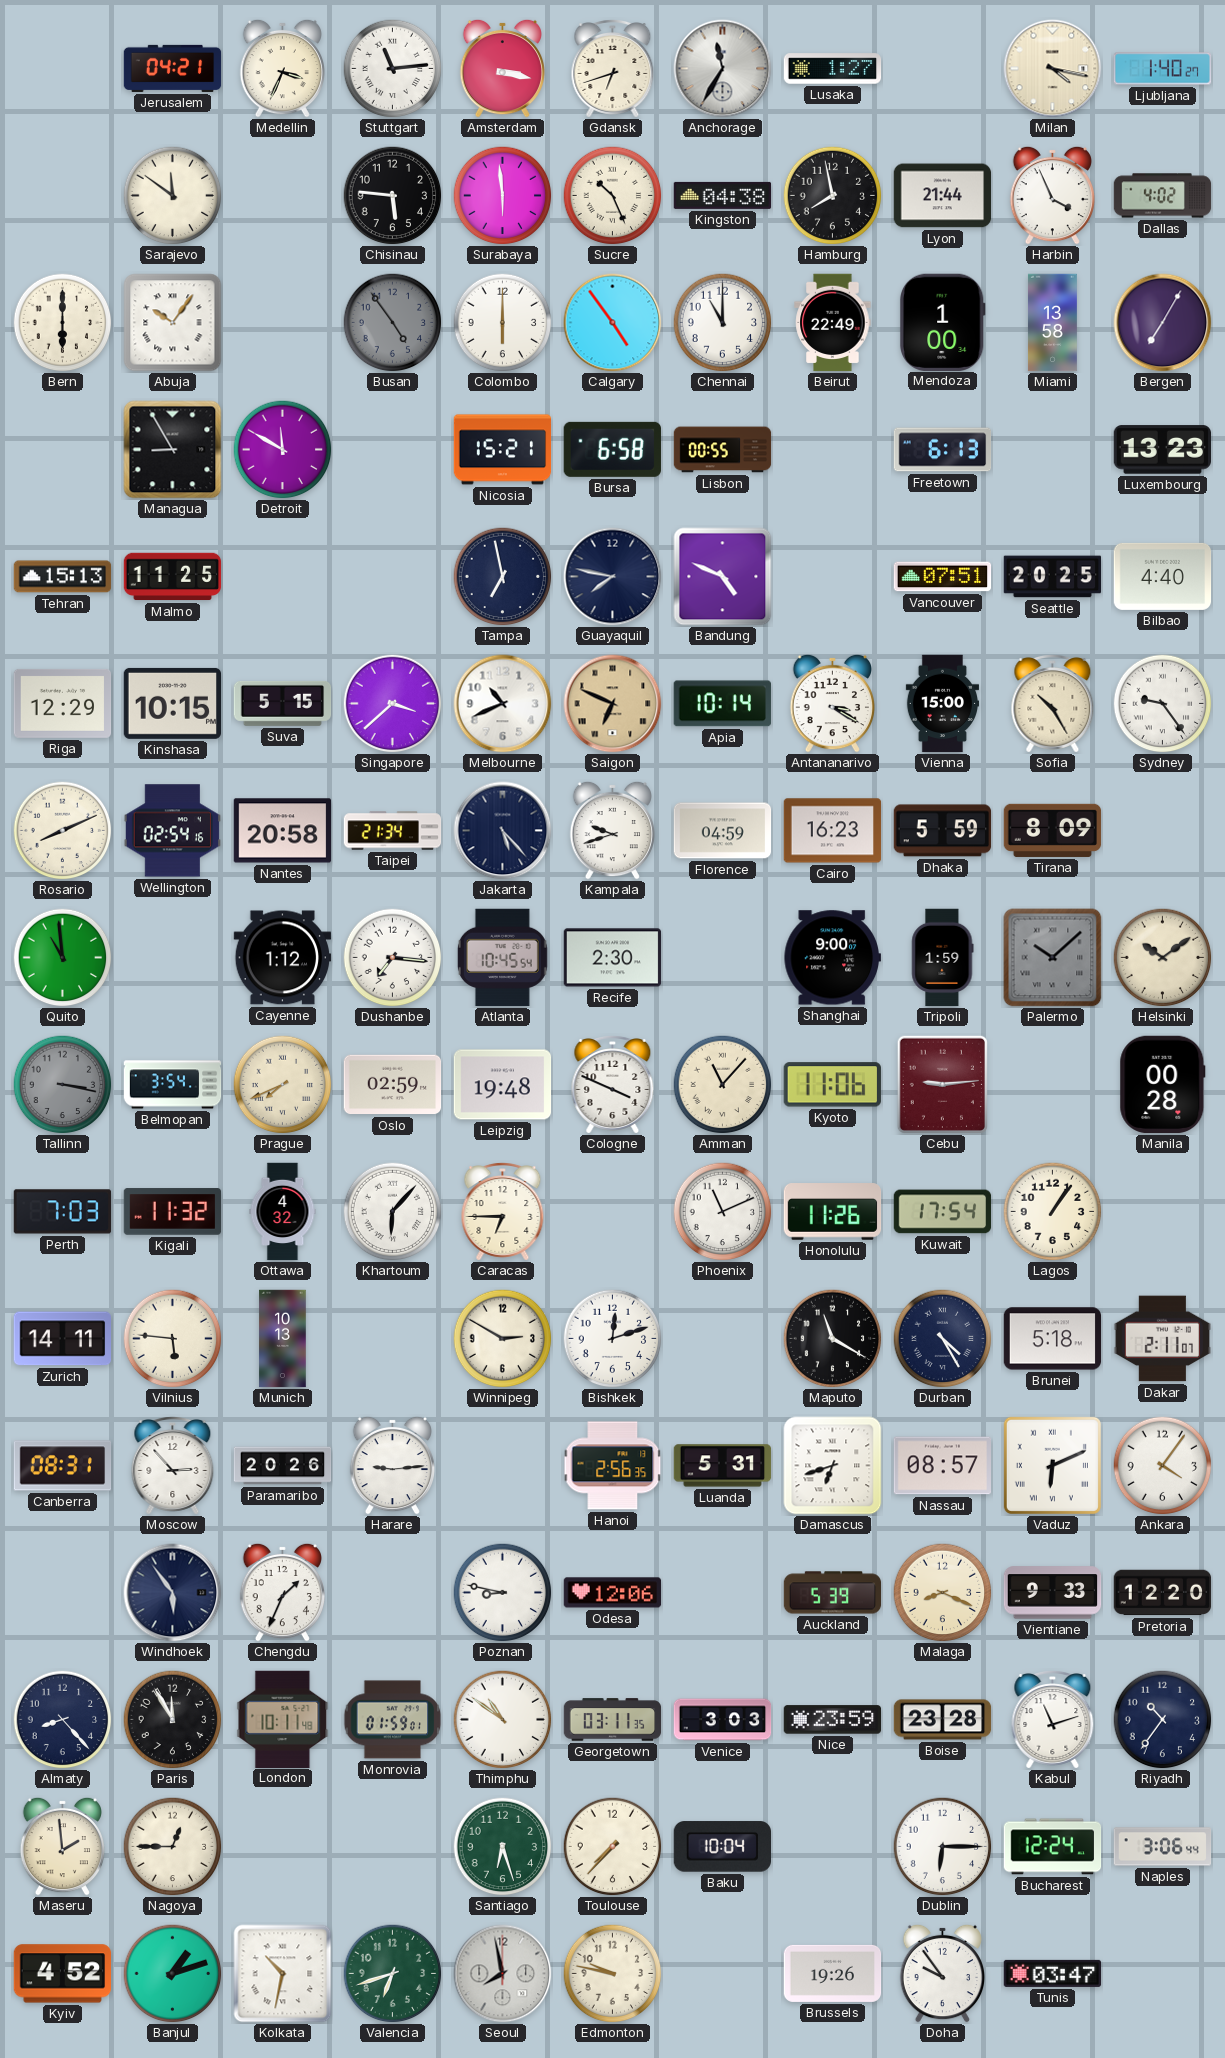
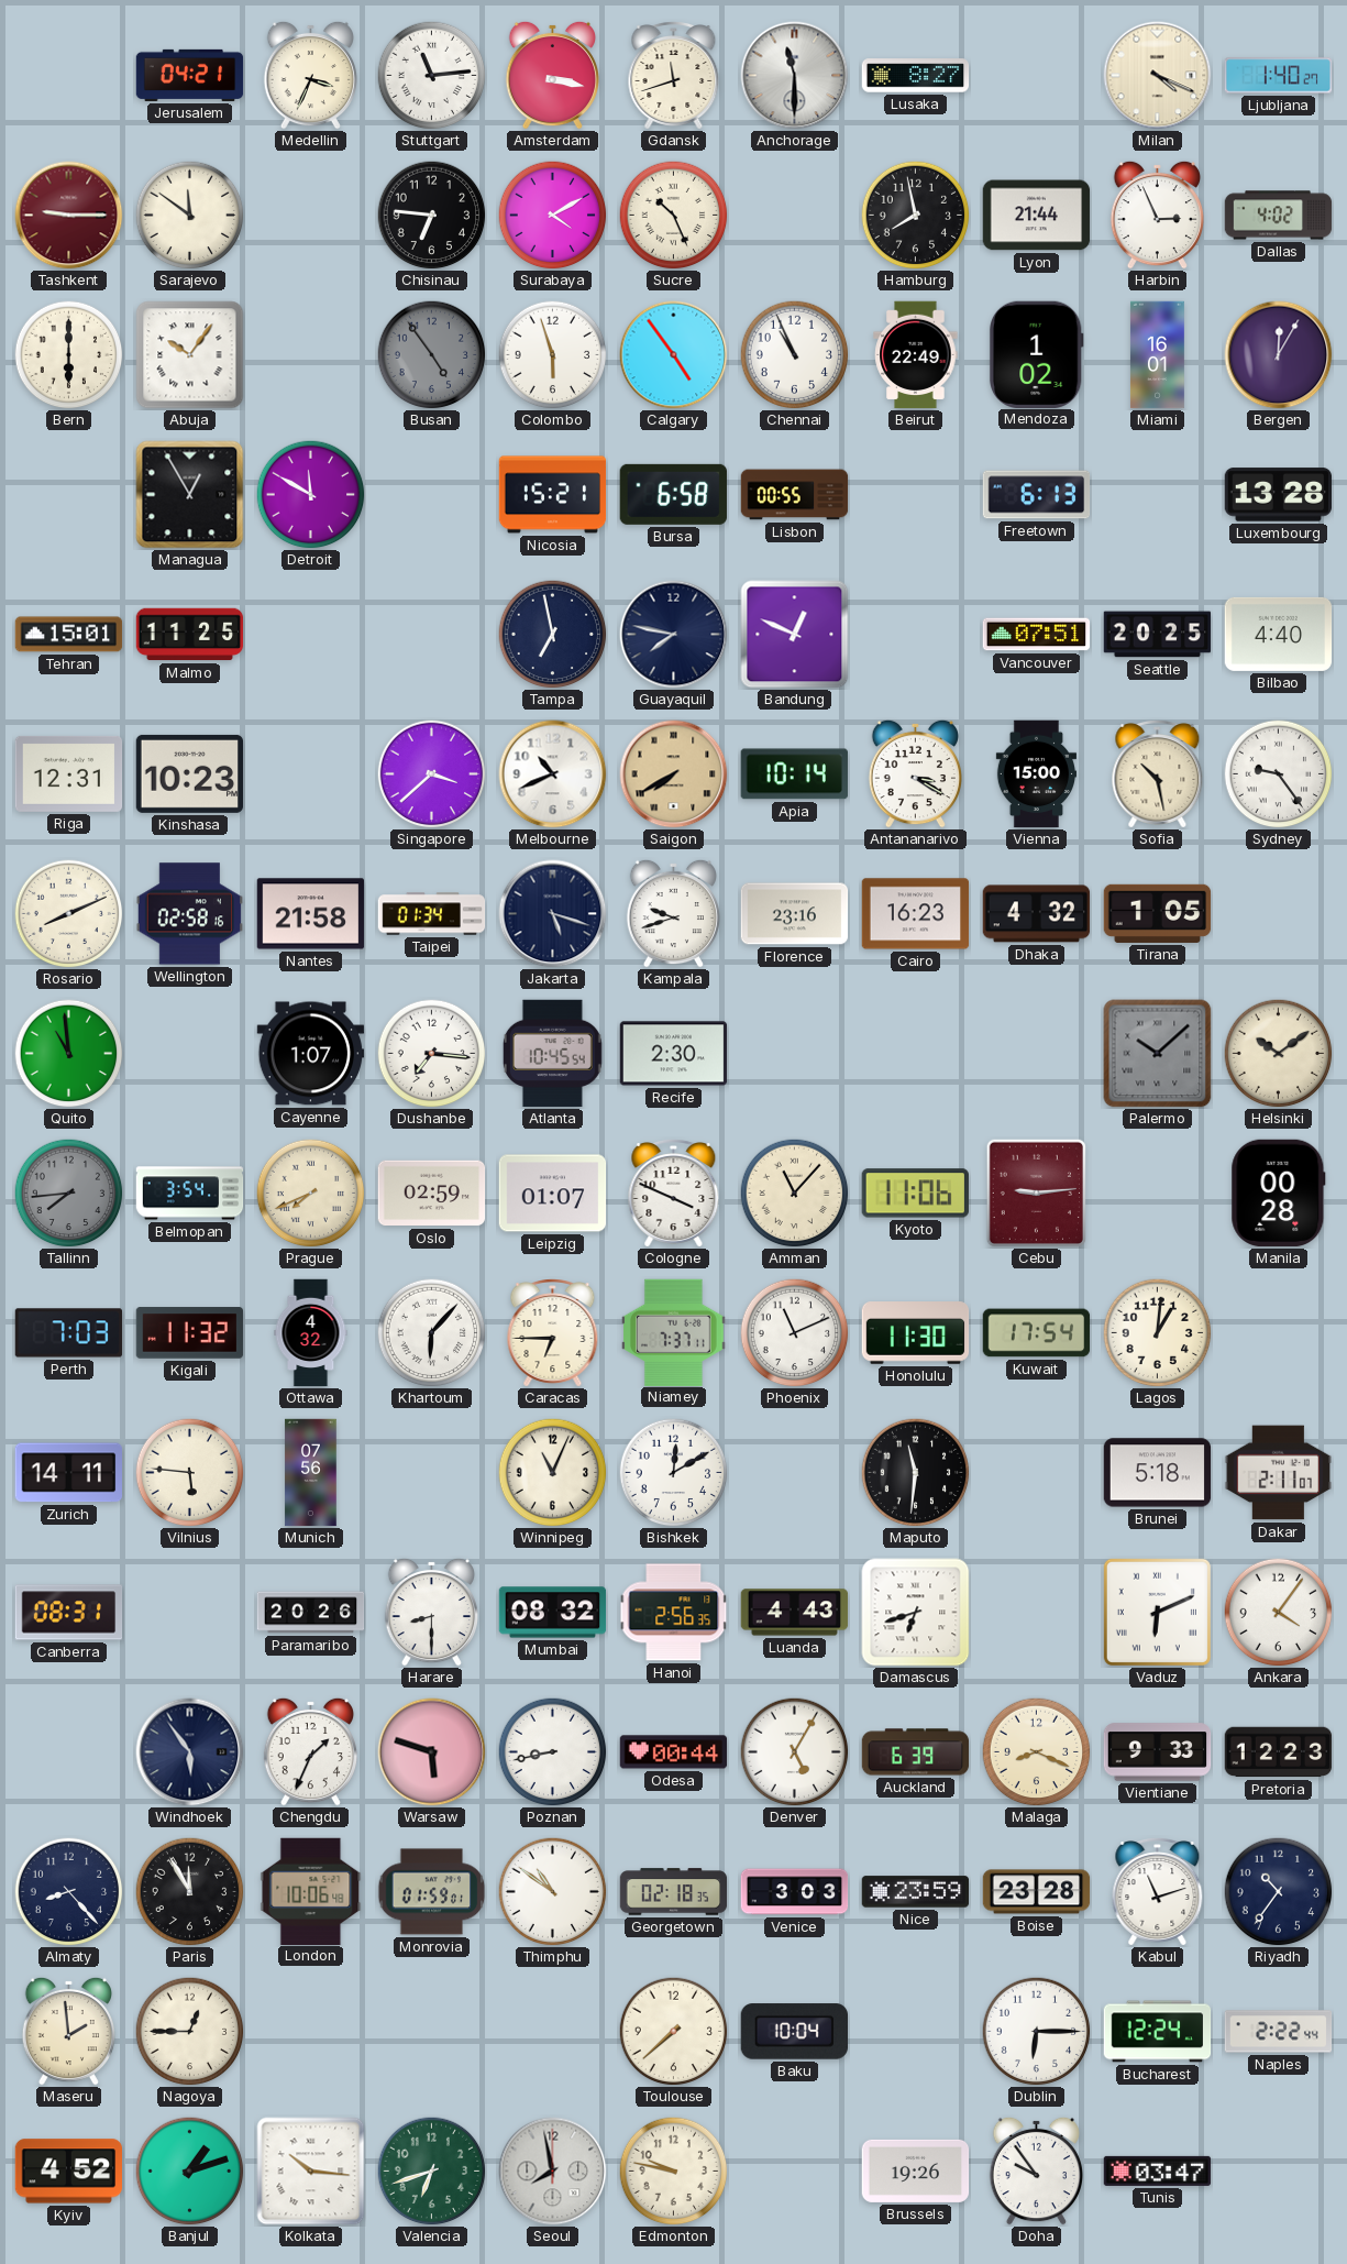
Gdansk: 6:42 -> 11:42
Anchorage: 11:35 -> 11:30
Lusaka: 1:27 -> 8:27
Milan: 4:17 -> 4:19
Tashkent: none -> 9:15
Chisinau: 5:46 -> 6:46
Surabaya: 5:59 -> 4:10
Kingston: 04:38 -> none
Harbin: 3:56 -> 2:56
Colombo: 6:00 -> 5:57
Chennai: 11:00 -> 10:56
Mendoza: 1:00 -> 1:02
Miami: 13:58 -> 16:01
Bergen: 7:05 -> 12:05
Managua: 8:55 -> 12:55
Luxembourg: 13:23 -> 13:28
Tehran: 15:13 -> 15:01
Bandung: 4:49 -> 12:49
Riga: 12:29 -> 12:31
Kinshasa: 10:15 -> 10:23
Suva: 5:15 -> none
Saigon: 6:49 -> 7:40
Sofia: 10:25 -> 10:28
Wellington: 02:54 -> 02:58
Nantes: 20:58 -> 21:58
Taipei: 21:34 -> 01:34
Jakarta: 5:23 -> 5:18
Florence: 04:59 -> 23:16
Dhaka: 5:59 -> 4:32
Tirana: 8:09 -> 1:05
Cayenne: 1:12 -> 1:07
Shanghai: 9:00 -> none
Tripoli: 1:59 -> none
Tallinn: 3:17 -> 7:44
Leipzig: 19:48 -> 01:07
Niamey: none -> 7:37
Honolulu: 11:26 -> 11:30
Lagos: 1:06 -> 1:01
Munich: 10:13 -> 07:56
Winnipeg: 2:50 -> 11:04
Bishkek: 12:12 -> 12:10
Maputo: 11:20 -> 11:31
Durban: 4:25 -> none
Moscow: 2:53 -> none
Harare: 9:14 -> 8:30
Mumbai: none -> 08:32
Luanda: 5:31 -> 4:43
Nassau: 08:57 -> none
Warsaw: none -> 5:48
Poznan: 8:47 -> 8:43
Odesa: 12:06 -> 00:44
Denver: none -> 5:05
Auckland: 5:39 -> 6:39
Pretoria: 12:20 -> 12:23
London: 10:11 -> 10:06
Georgetown: 03:11 -> 02:18
Santiago: 6:27 -> none
Toulouse: 7:37 -> 7:38
Naples: 3:06 -> 2:22
Kolkata: 10:32 -> 10:16
